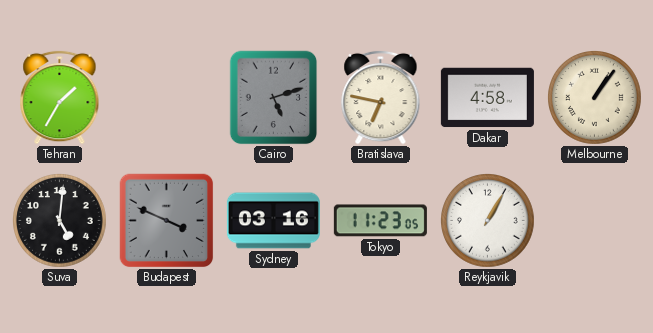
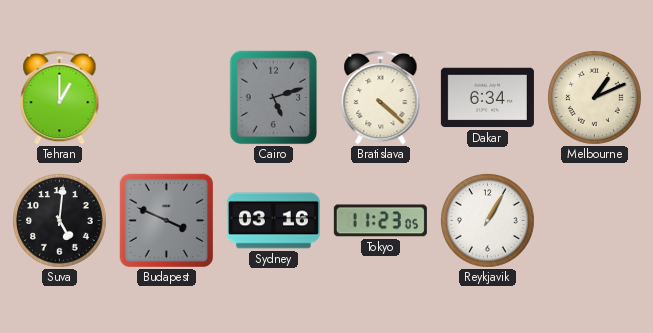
Tehran: 1:35 -> 1:00
Bratislava: 6:47 -> 4:22
Dakar: 4:58 -> 6:34
Melbourne: 1:06 -> 1:11
